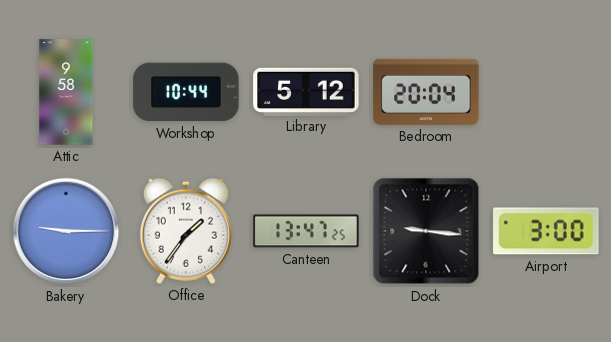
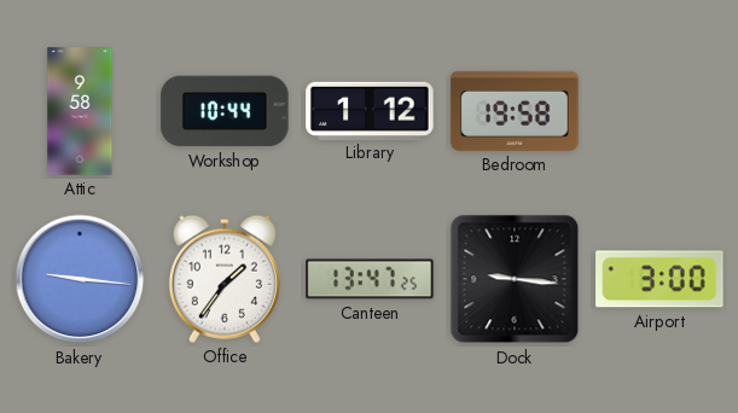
Library: 5:12 -> 1:12
Bedroom: 20:04 -> 19:58
Bakery: 9:15 -> 9:16
